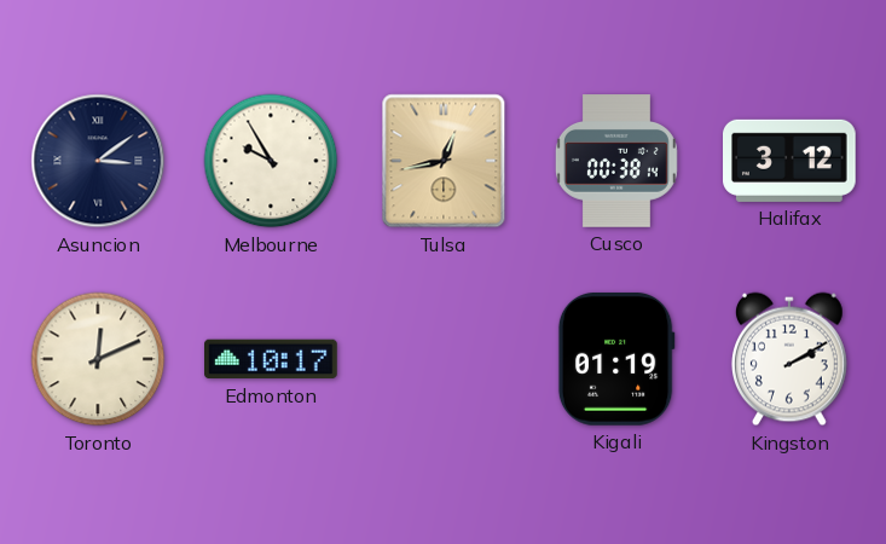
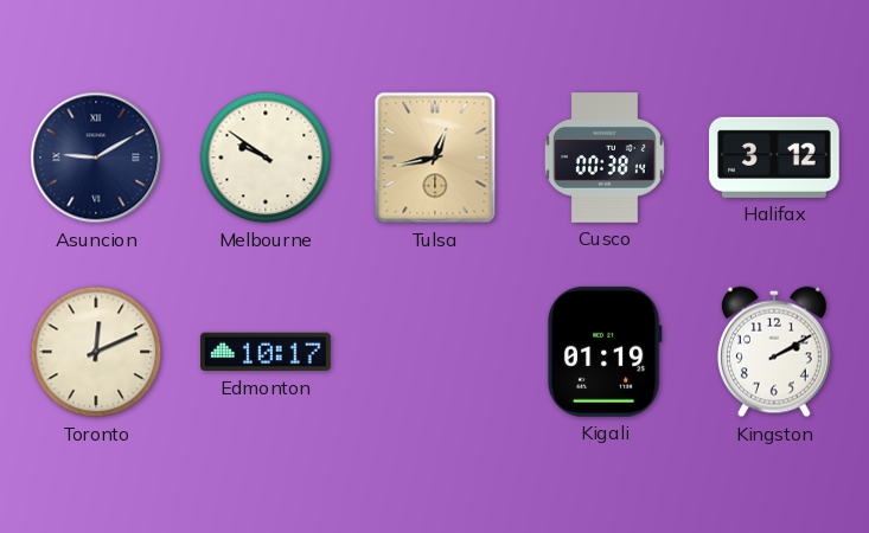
Asuncion: 3:09 -> 9:10
Melbourne: 9:55 -> 9:51
